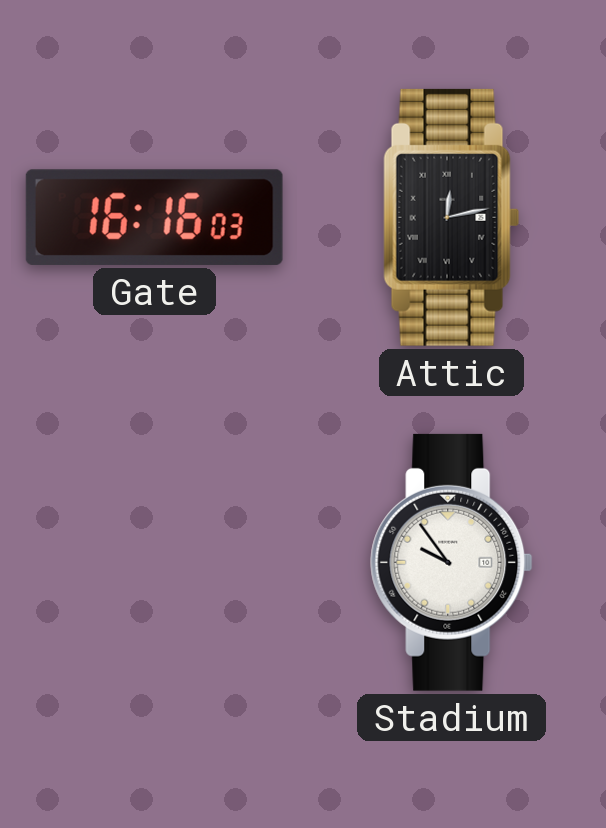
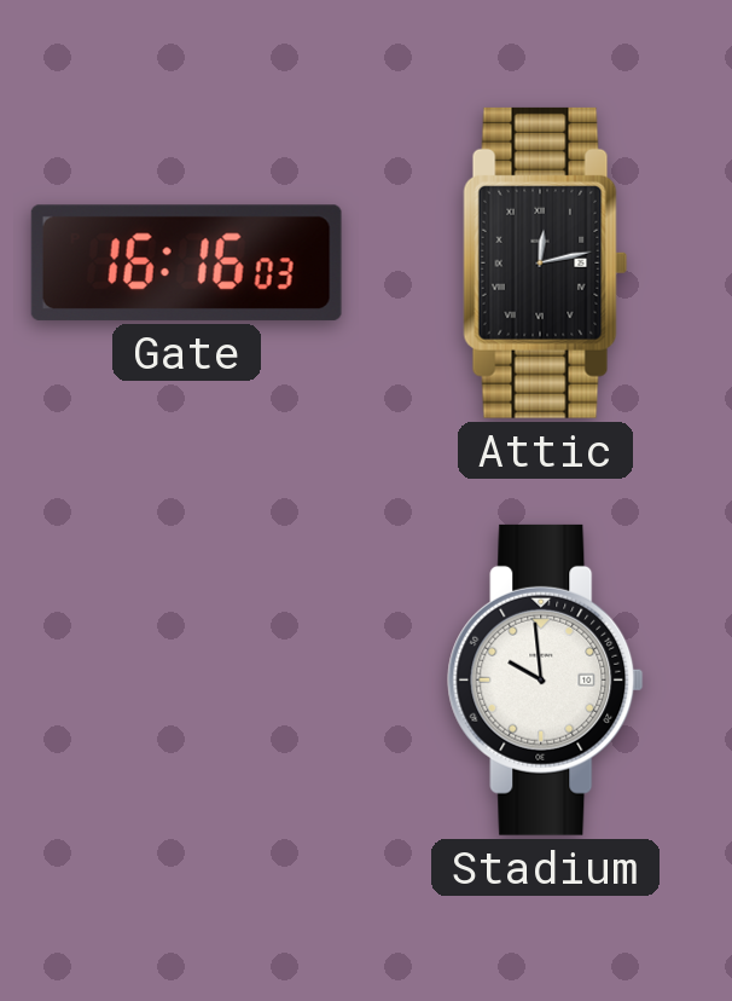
Stadium: 9:54 -> 9:59
